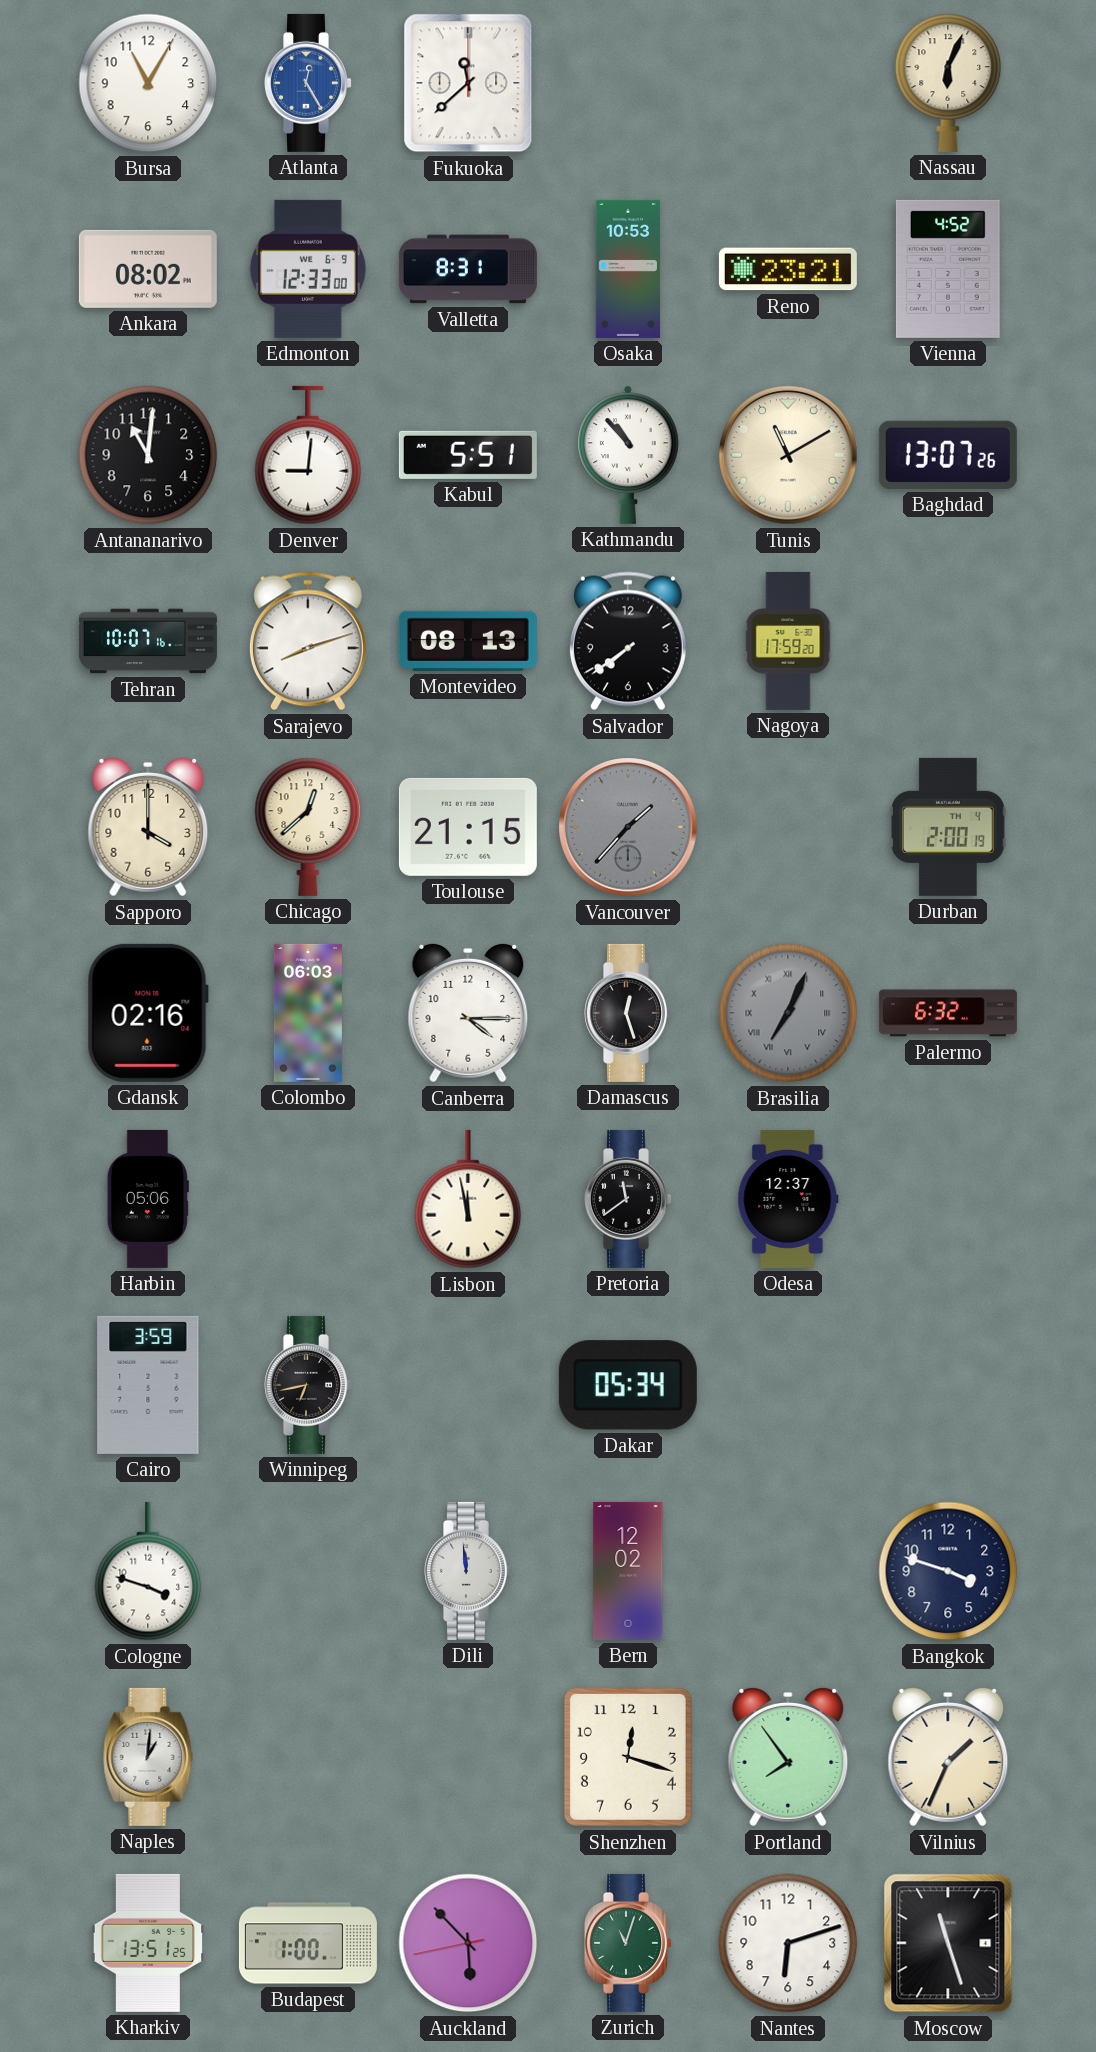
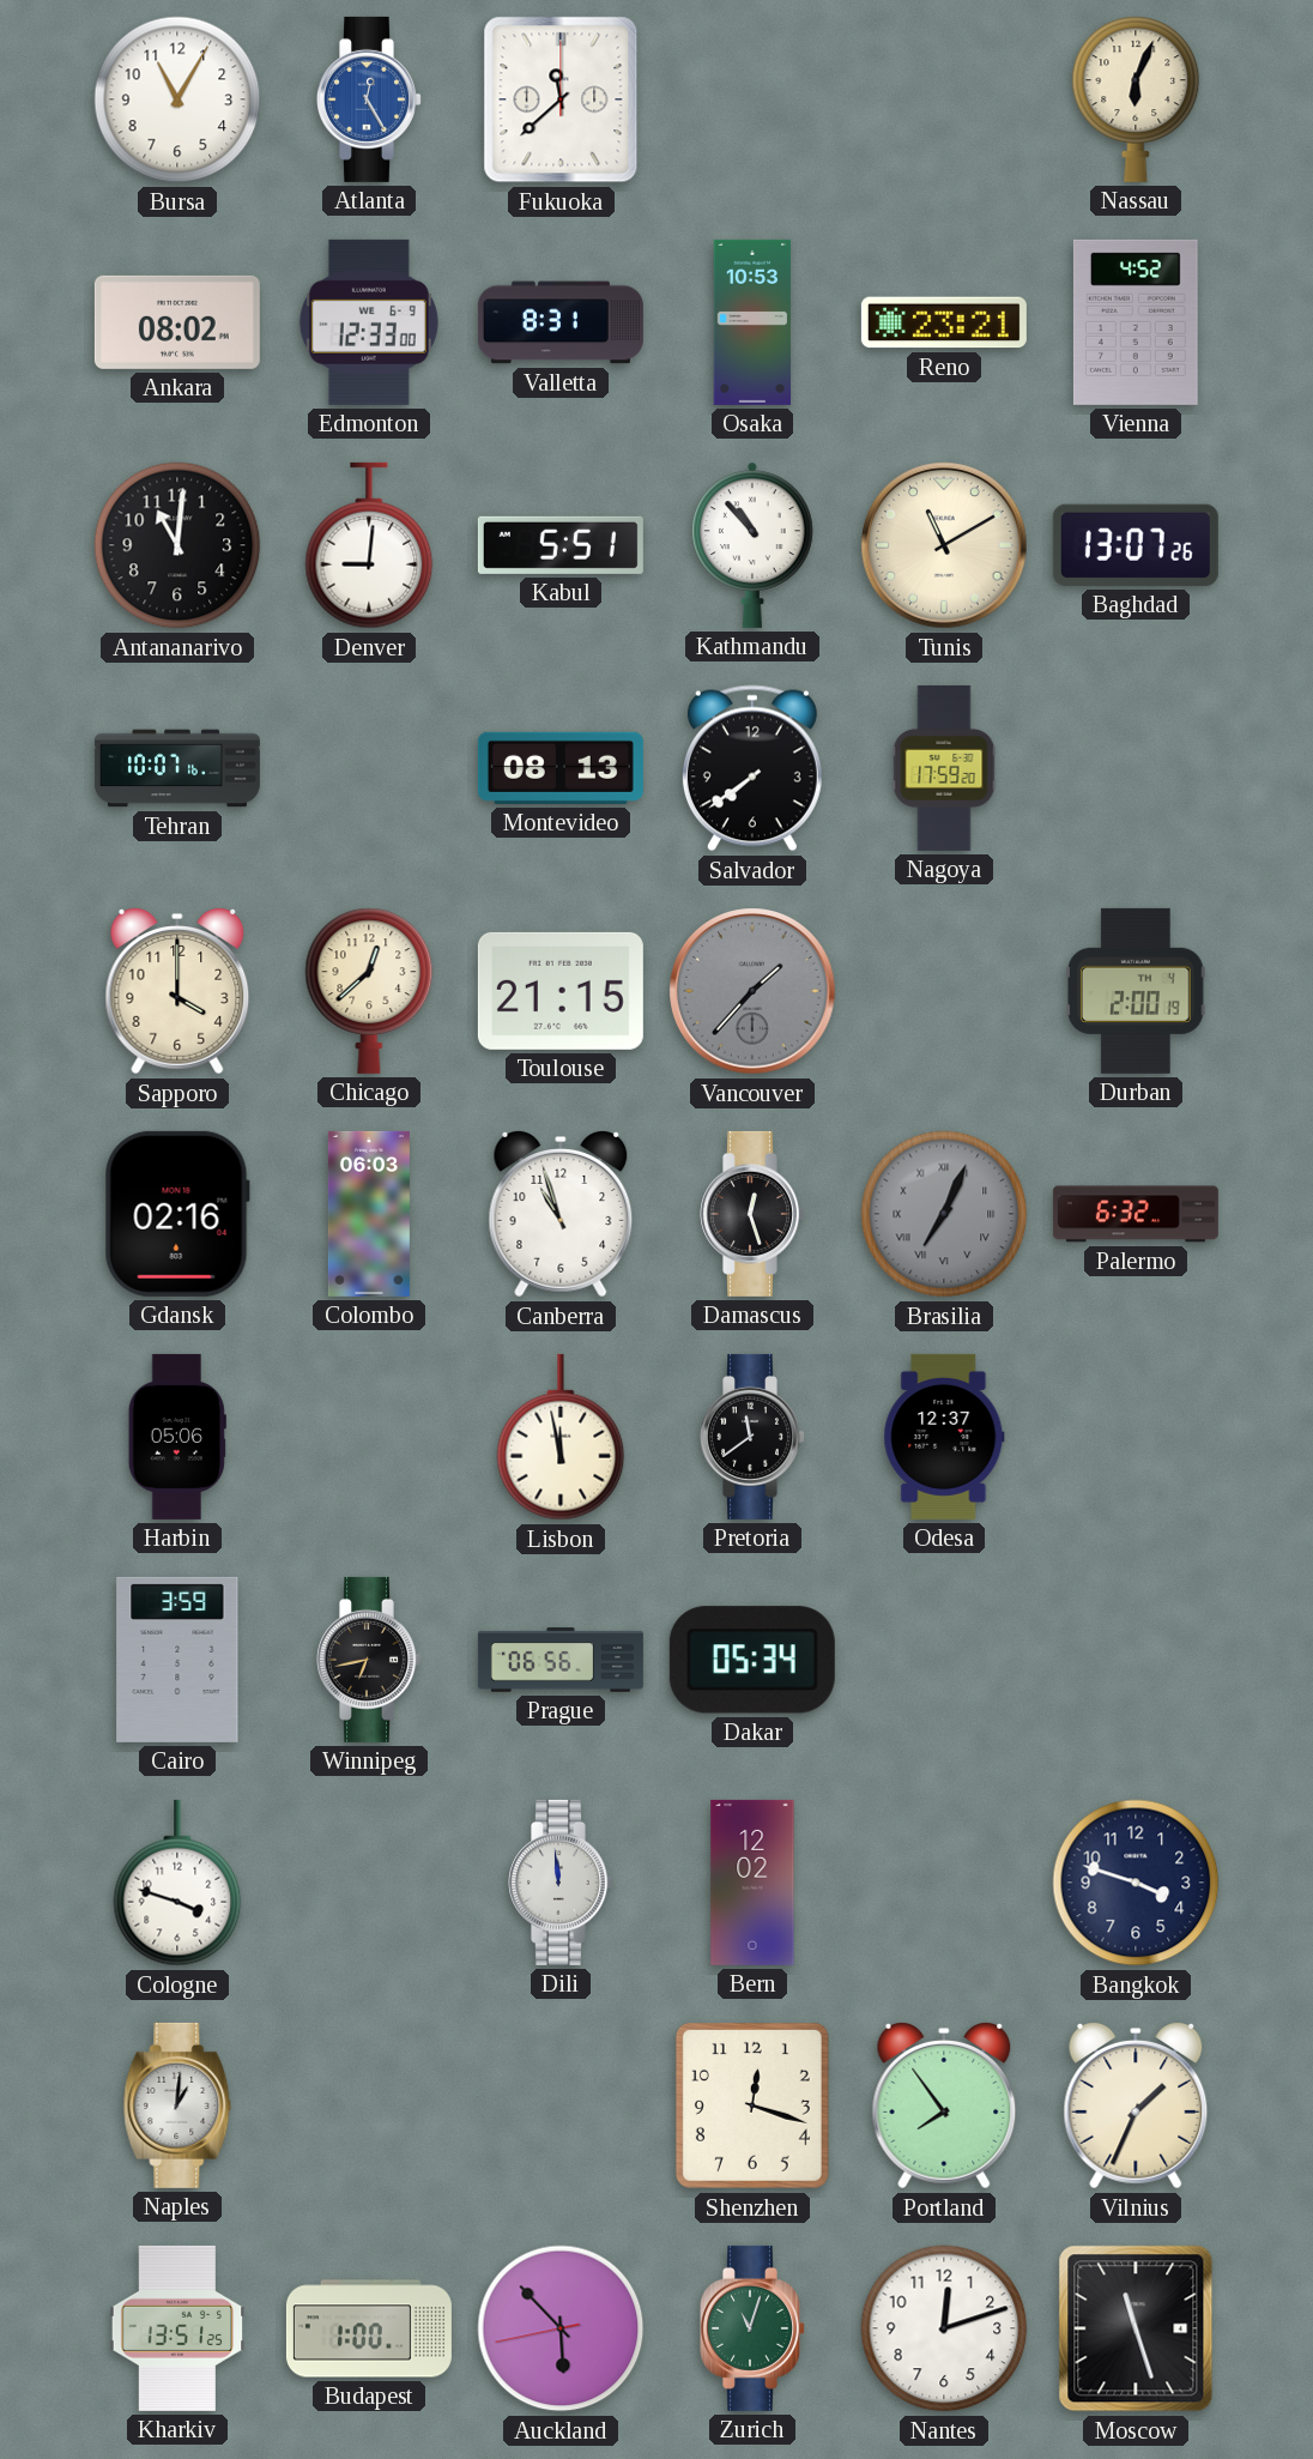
Sarajevo: 8:12 -> none
Canberra: 4:15 -> 10:57
Prague: none -> 06:56
Nantes: 6:12 -> 12:12
